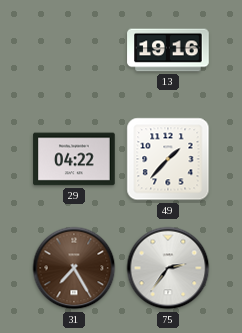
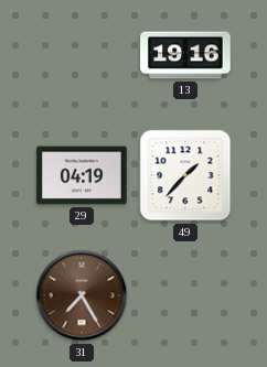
29: 04:22 -> 04:19
75: 2:36 -> none
